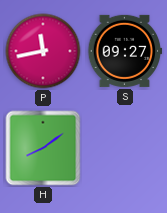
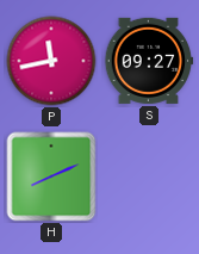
H: 8:09 -> 8:11
